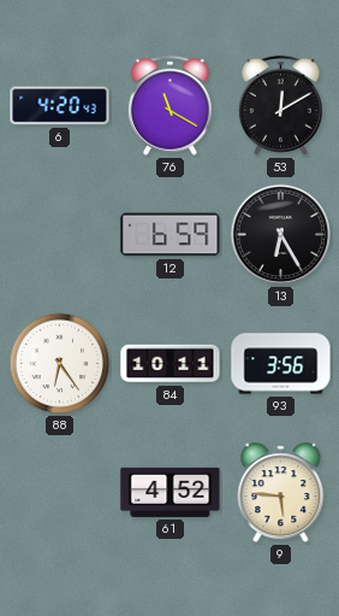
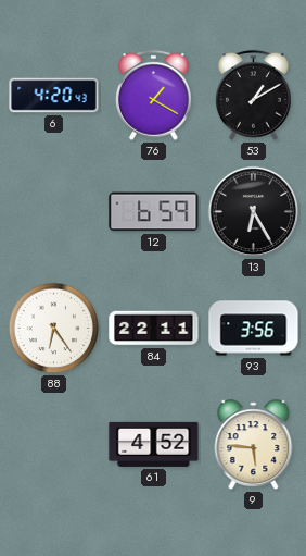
76: 11:20 -> 1:20
53: 12:10 -> 1:10
84: 10:11 -> 22:11
